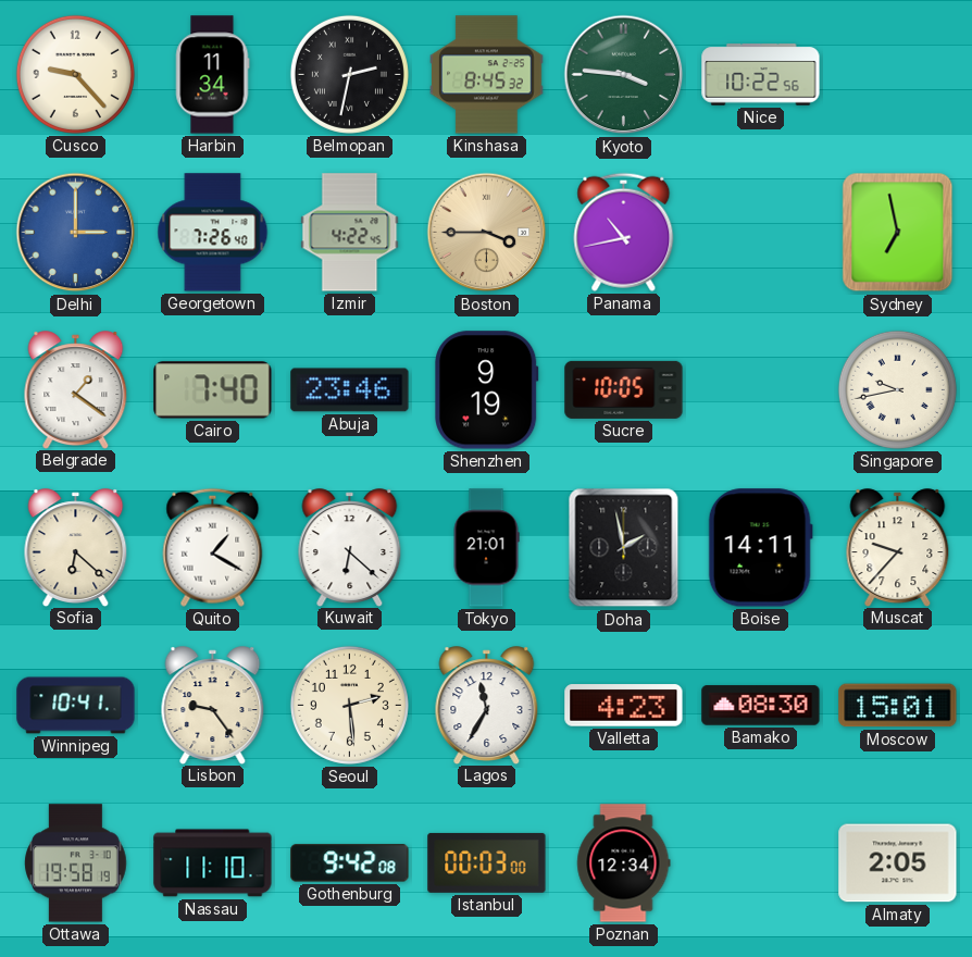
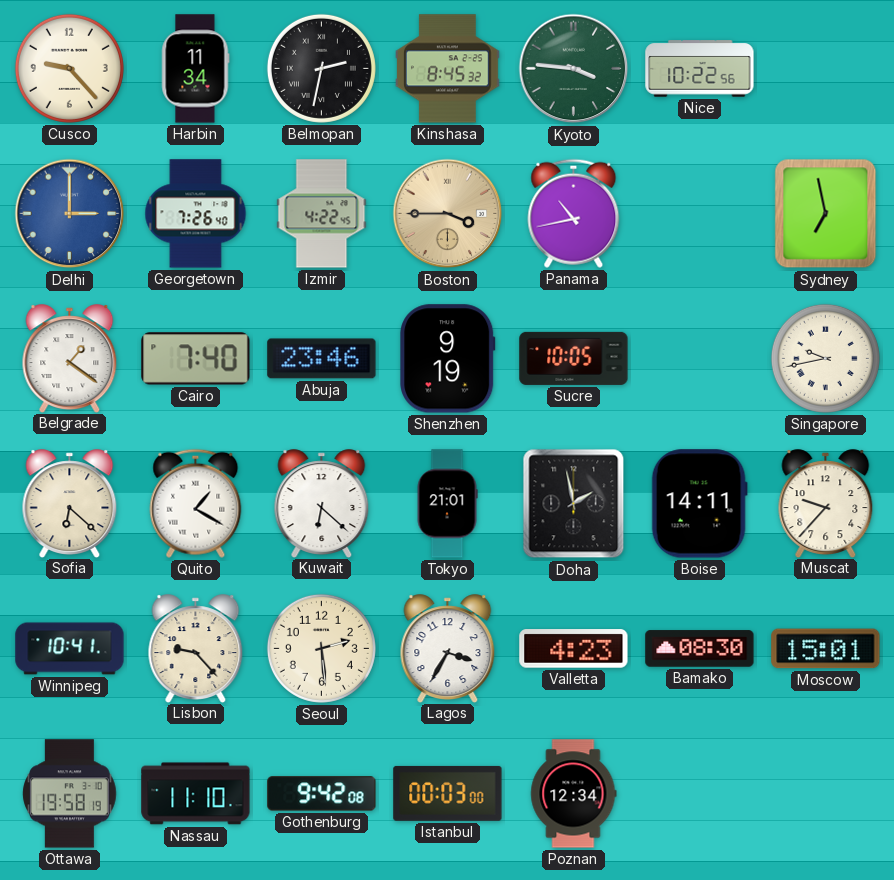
Lisbon: 9:24 -> 9:23
Lagos: 11:35 -> 3:35
Almaty: 2:05 -> none
